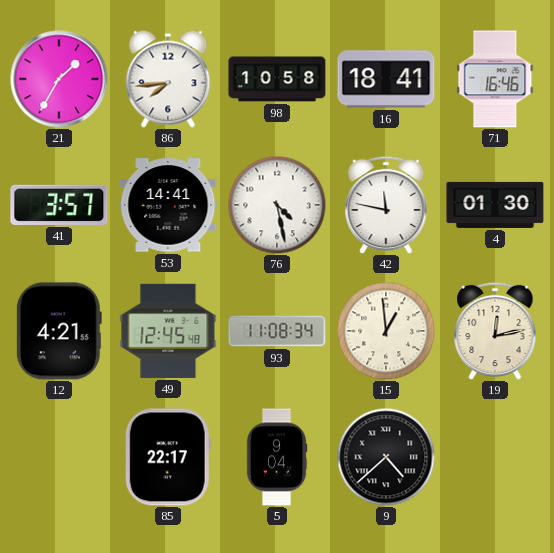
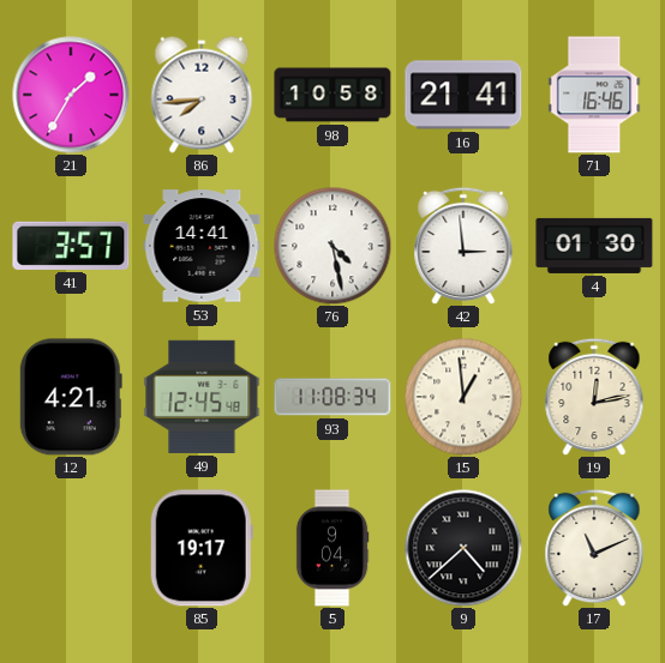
16: 18:41 -> 21:41
42: 11:47 -> 2:59
85: 22:17 -> 19:17
17: none -> 11:11
